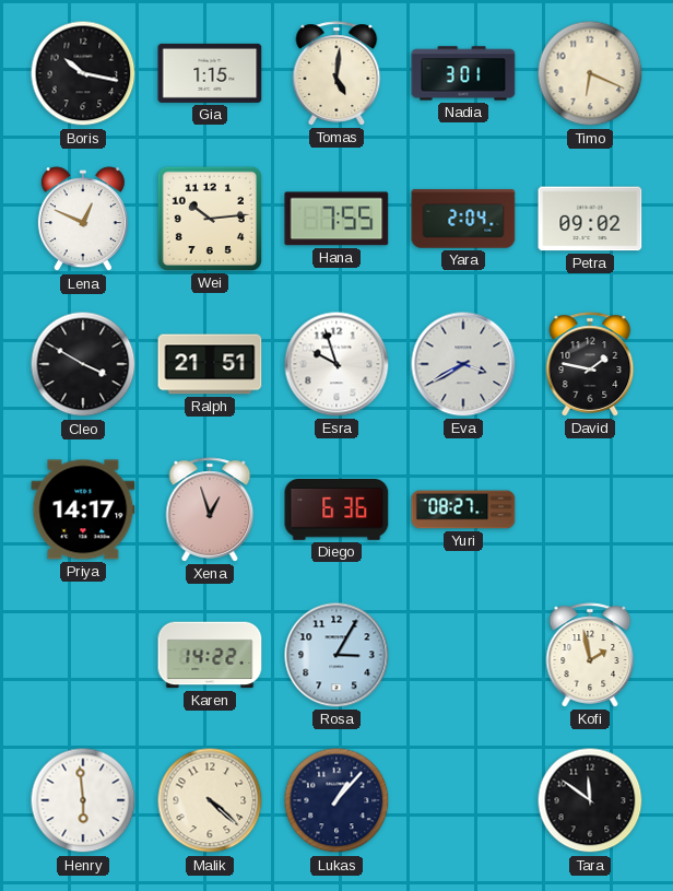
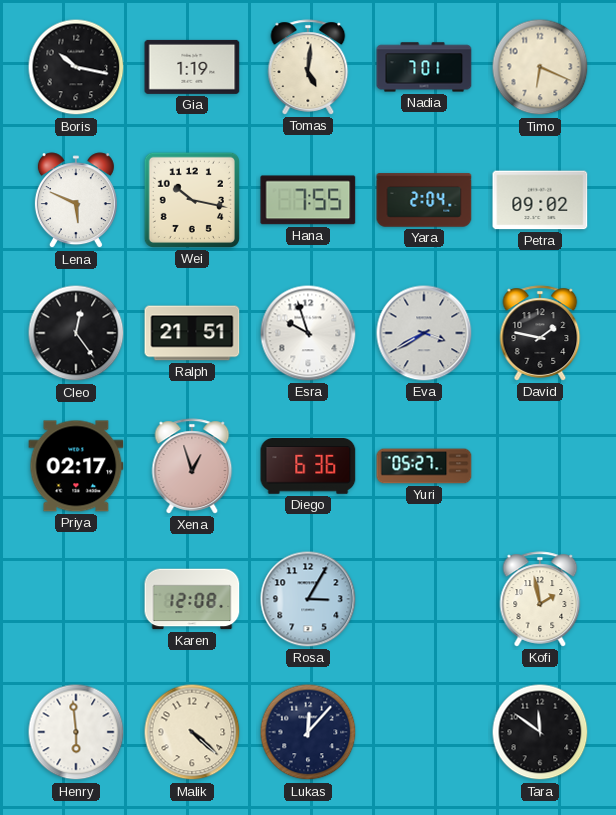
Gia: 1:15 -> 1:19
Nadia: 3:01 -> 7:01
Lena: 12:49 -> 5:49
Wei: 10:14 -> 10:17
Cleo: 3:50 -> 12:24
Priya: 14:17 -> 02:17
Yuri: 08:27 -> 05:27
Karen: 14:22 -> 12:08
Lukas: 1:07 -> 12:07
